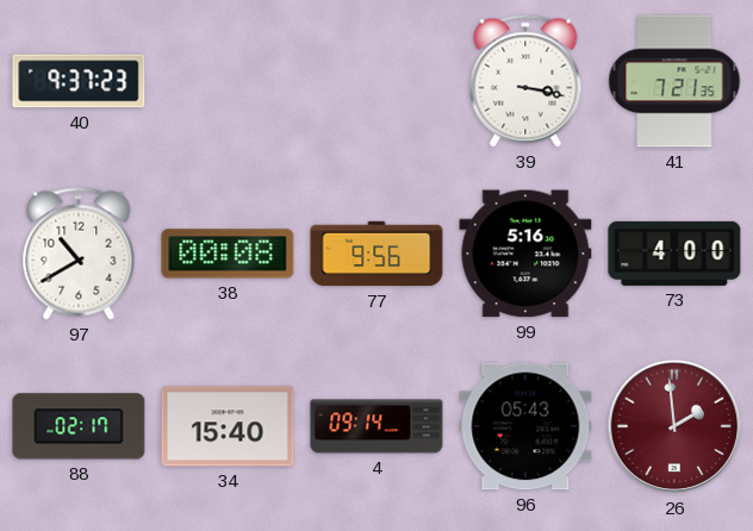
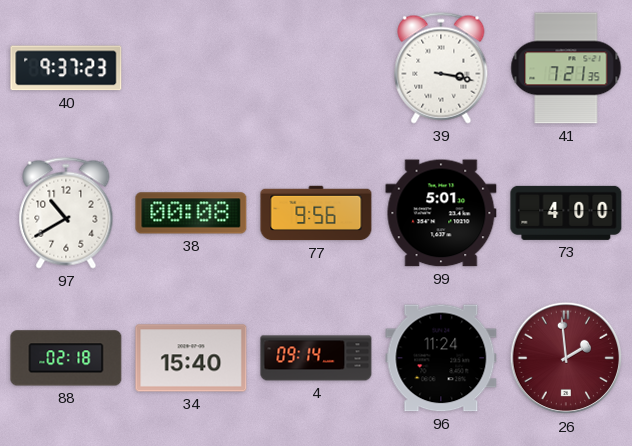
99: 5:16 -> 5:01
88: 02:17 -> 02:18
96: 05:43 -> 11:24
